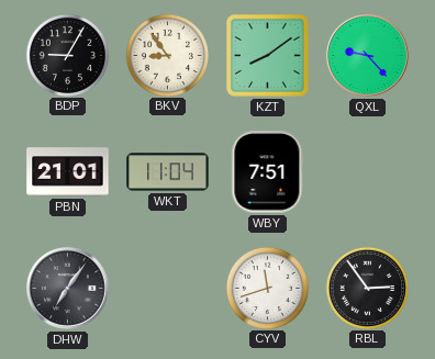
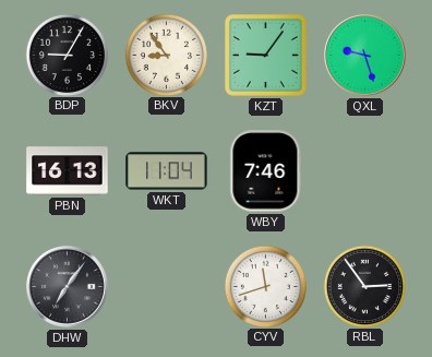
KZT: 8:09 -> 9:06
QXL: 9:23 -> 9:27
PBN: 21:01 -> 16:13
WBY: 7:51 -> 7:46
